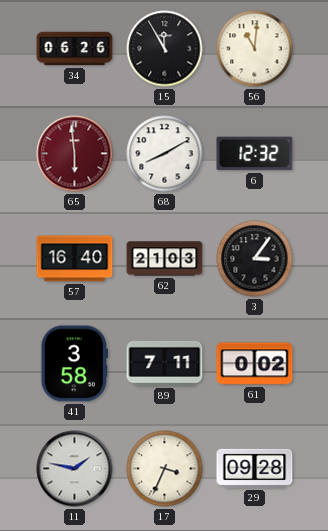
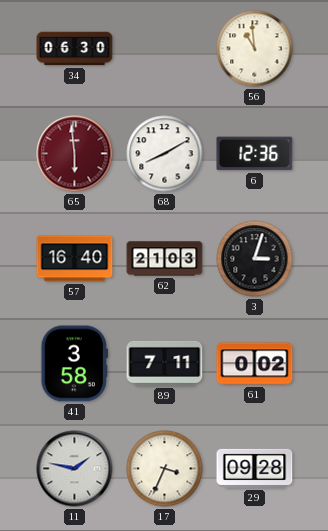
34: 06:26 -> 06:30
15: 11:55 -> none
56: 11:01 -> 10:59
6: 12:32 -> 12:36
3: 3:06 -> 3:03
